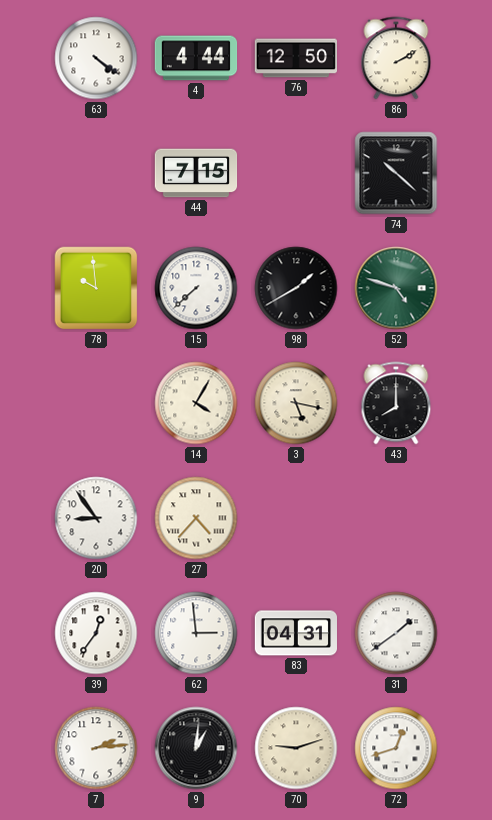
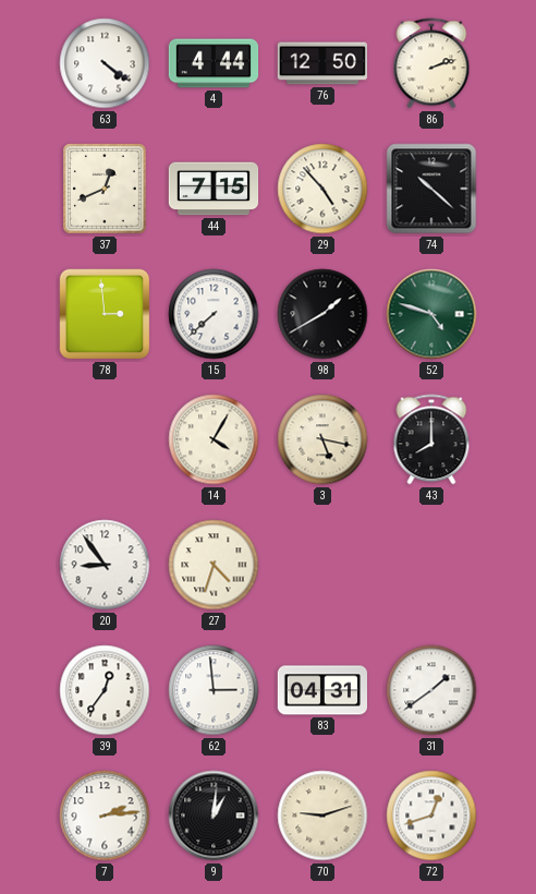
86: 2:10 -> 2:12
37: none -> 12:41
29: none -> 4:53
78: 9:59 -> 2:59
27: 4:37 -> 4:33
